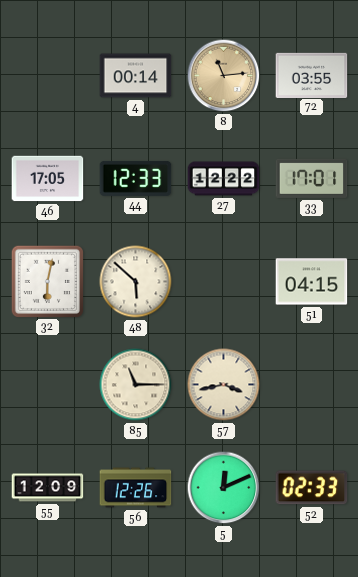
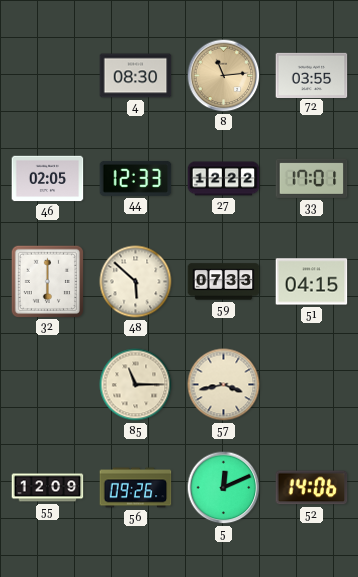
4: 00:14 -> 08:30
46: 17:05 -> 02:05
32: 6:02 -> 6:00
59: none -> 07:33
56: 12:26 -> 09:26
52: 02:33 -> 14:06
